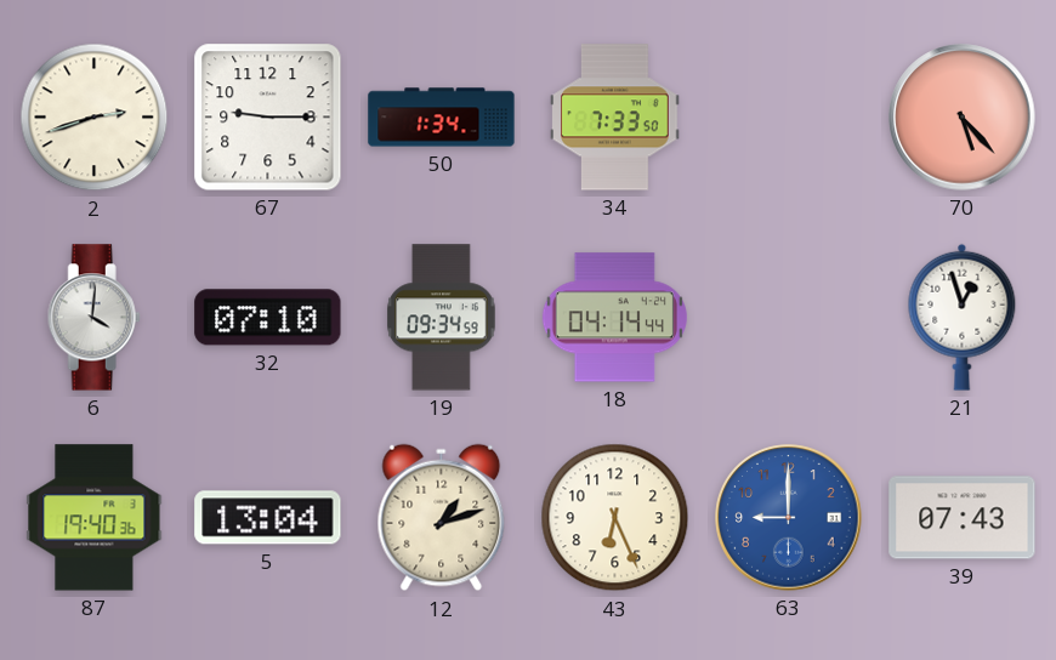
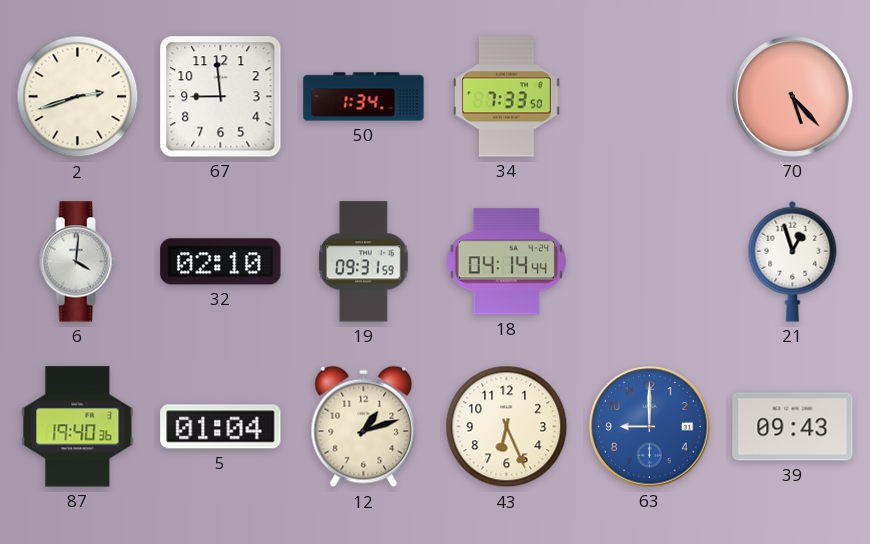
67: 9:15 -> 8:59
32: 07:10 -> 02:10
19: 09:34 -> 09:31
5: 13:04 -> 01:04
39: 07:43 -> 09:43
